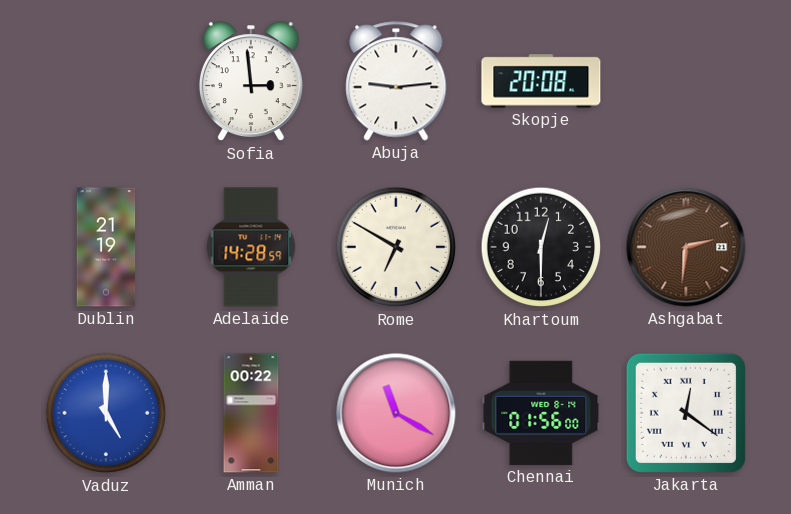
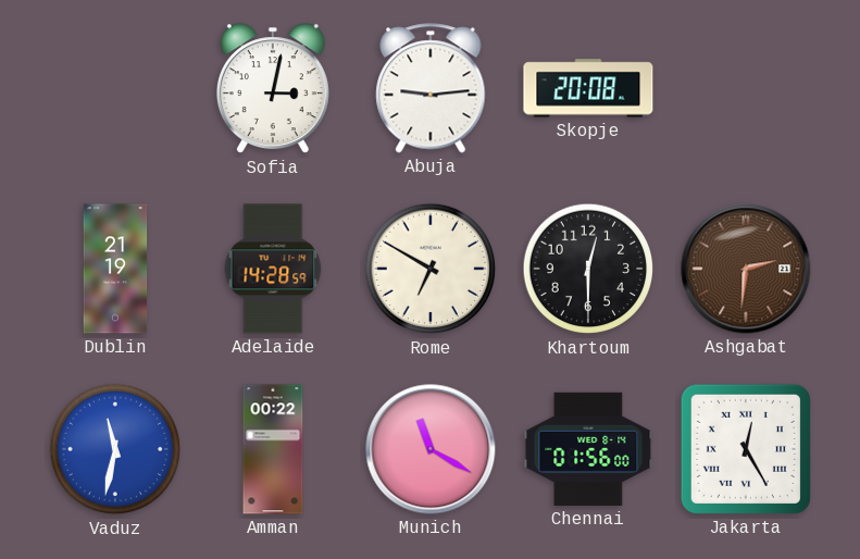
Sofia: 2:59 -> 3:02
Vaduz: 5:00 -> 11:32
Jakarta: 12:21 -> 12:25
